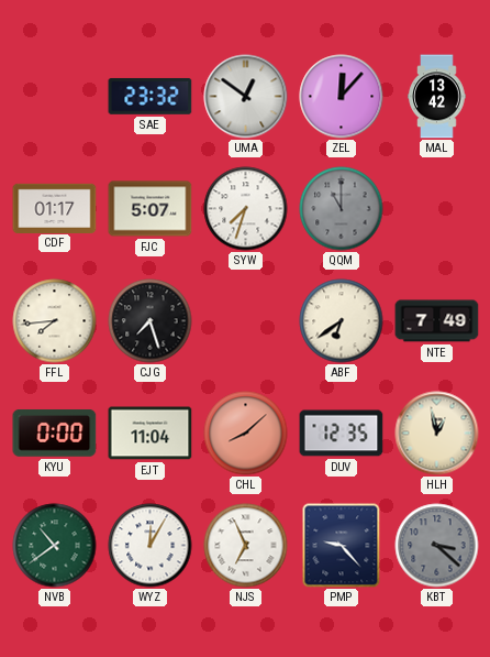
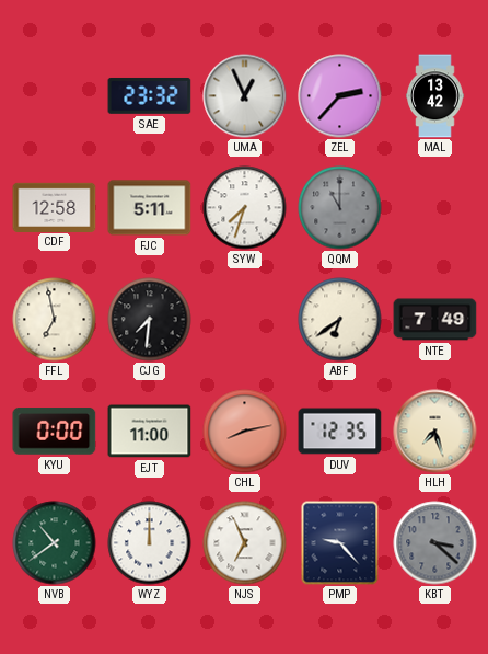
UMA: 12:51 -> 12:56
ZEL: 12:07 -> 2:37
CDF: 01:17 -> 12:58
FJC: 5:07 -> 5:11
FFL: 7:44 -> 6:58
CJG: 7:27 -> 7:31
EJT: 11:04 -> 11:00
CHL: 8:08 -> 8:13
HLH: 12:58 -> 7:27
WYZ: 12:05 -> 12:00
